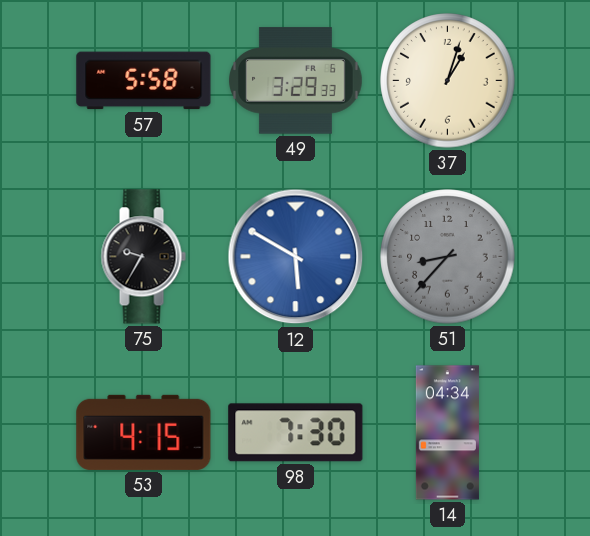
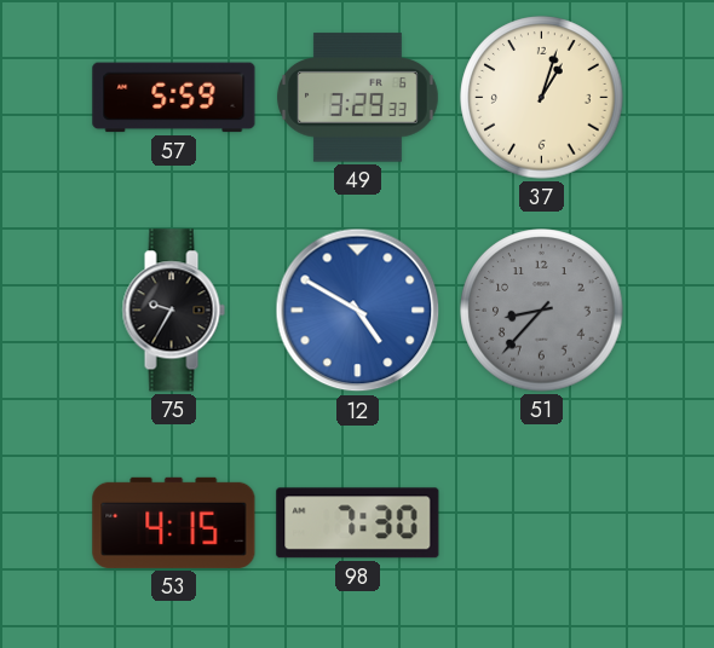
57: 5:58 -> 5:59
12: 5:50 -> 4:50
14: 04:34 -> none
